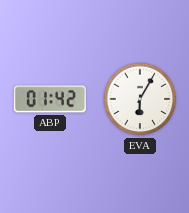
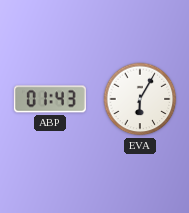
ABP: 01:42 -> 01:43
